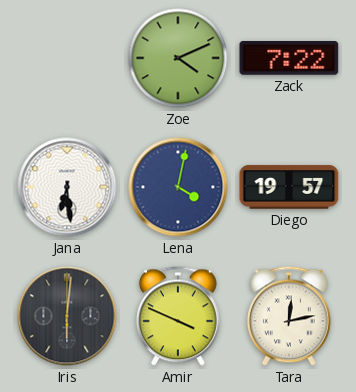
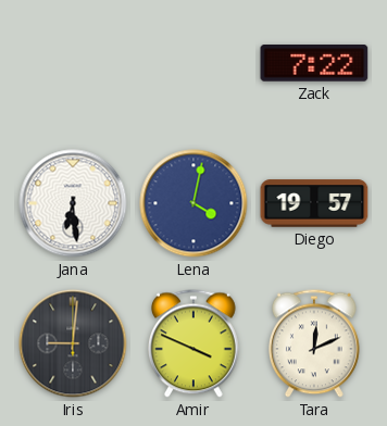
Zoe: 4:11 -> none
Iris: 6:01 -> 9:01
Tara: 12:13 -> 12:11
